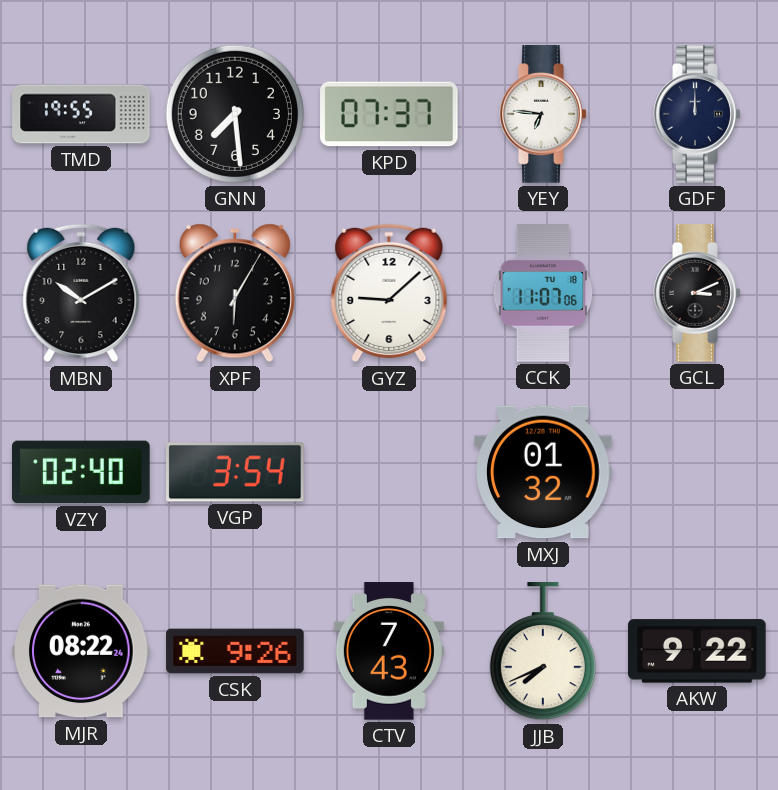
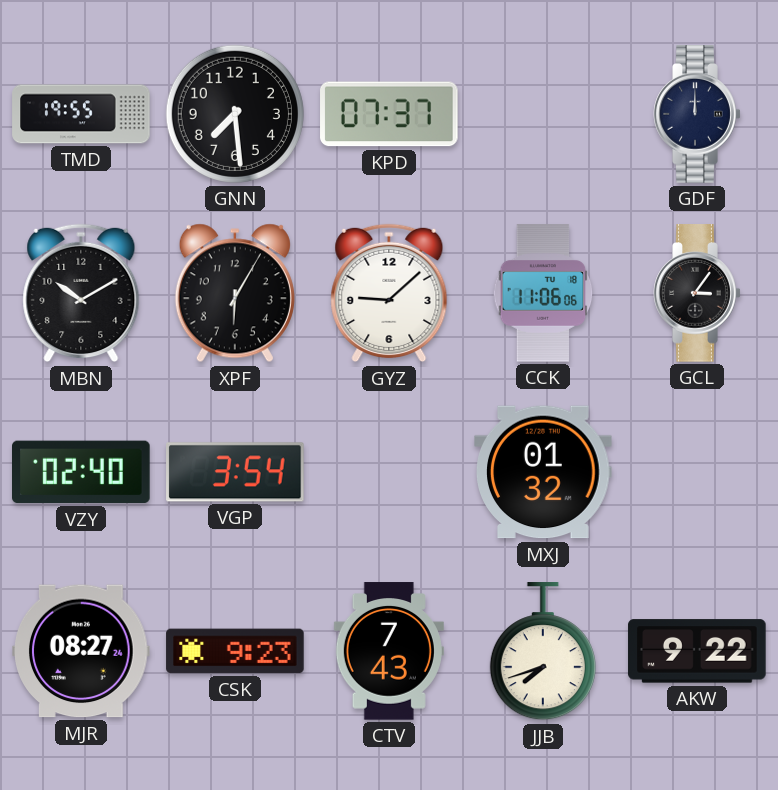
YEY: 6:46 -> none
CCK: 11:07 -> 11:06
GCL: 3:11 -> 3:06
MJR: 08:22 -> 08:27
CSK: 9:26 -> 9:23
JJB: 7:41 -> 7:42
